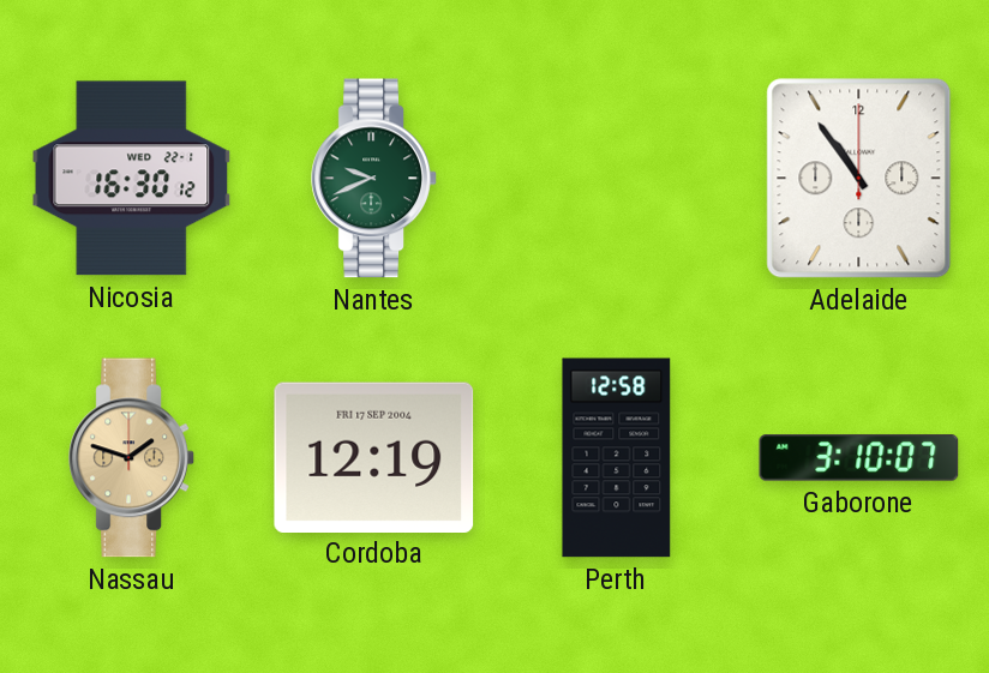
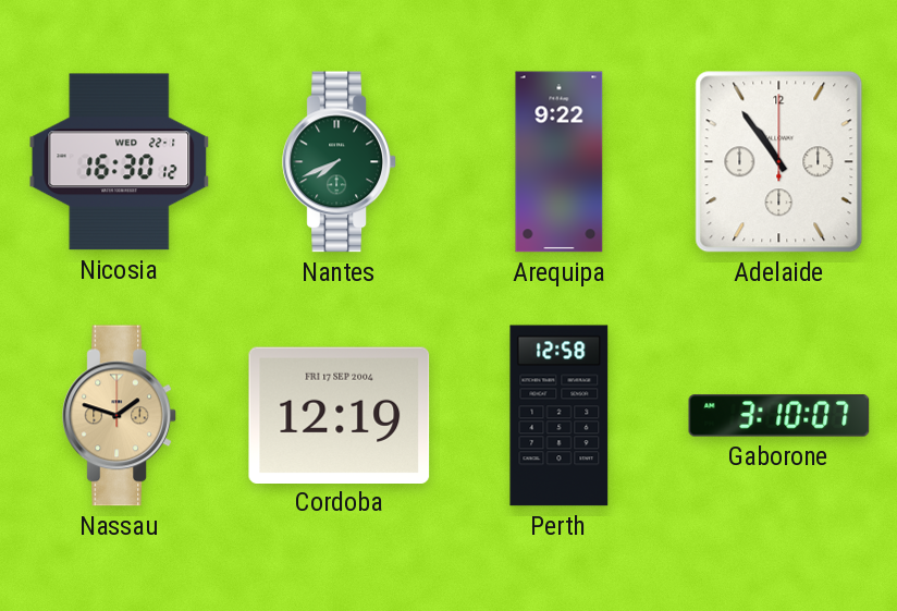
Nantes: 9:41 -> 7:41
Arequipa: none -> 9:22
